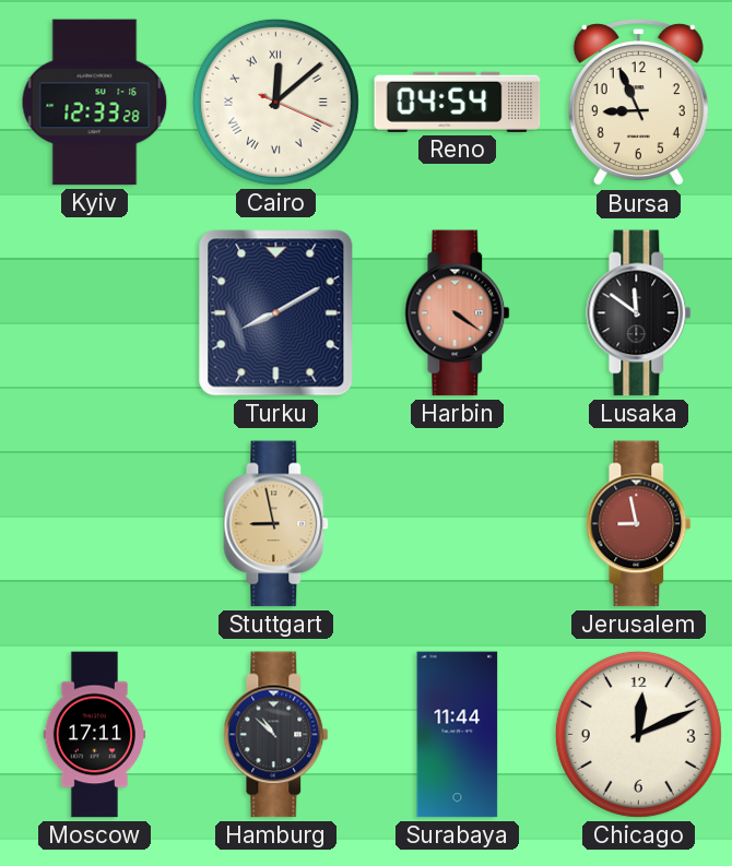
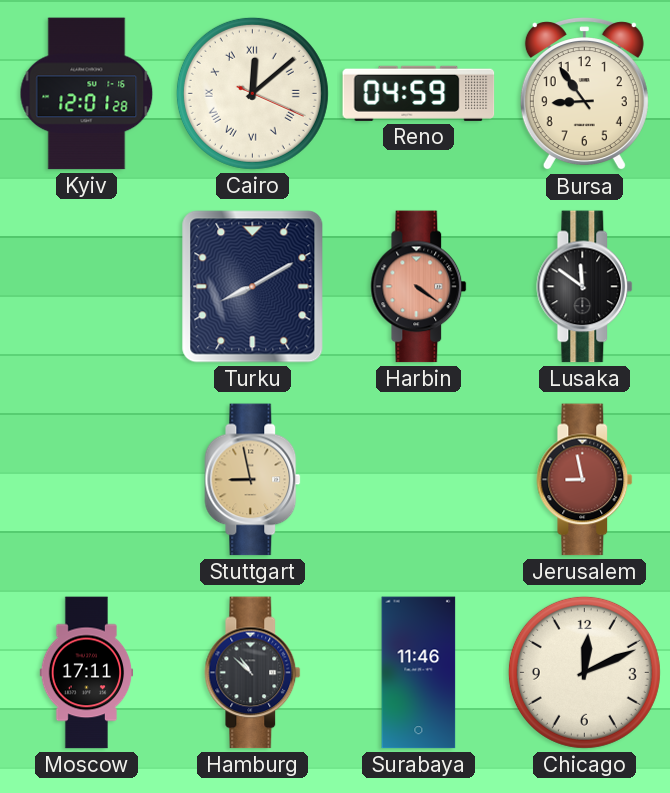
Kyiv: 12:33 -> 12:01
Reno: 04:54 -> 04:59
Bursa: 8:56 -> 8:54
Surabaya: 11:44 -> 11:46
